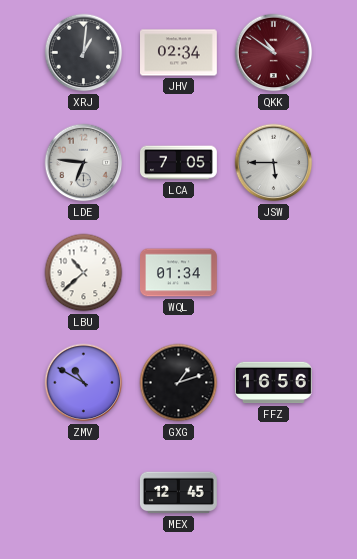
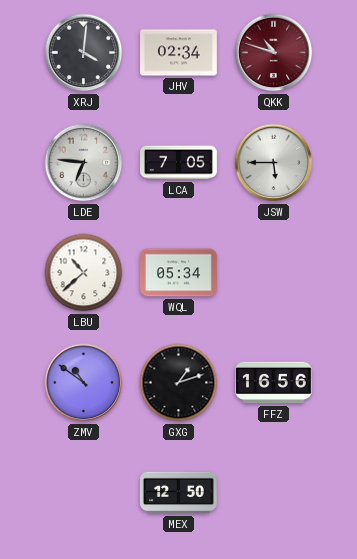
XRJ: 1:01 -> 4:01
QKK: 10:51 -> 10:48
WQL: 01:34 -> 05:34
ZMV: 10:50 -> 10:51
MEX: 12:45 -> 12:50
